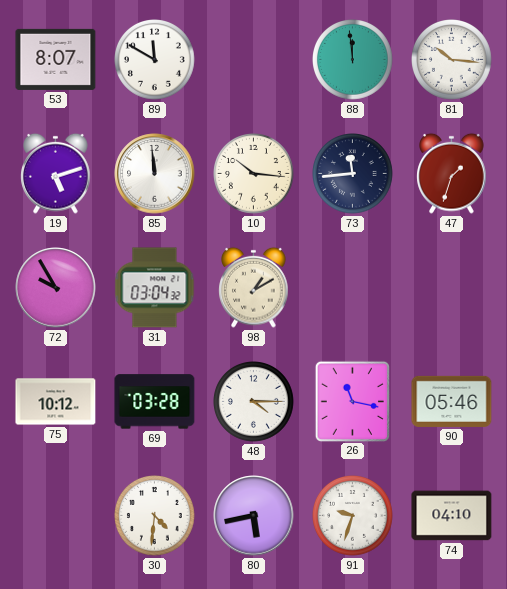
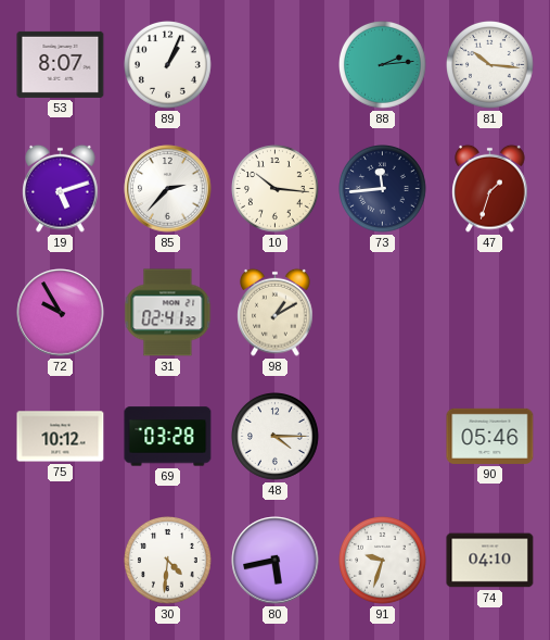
89: 11:50 -> 1:04
88: 11:59 -> 2:14
85: 11:59 -> 2:37
31: 03:04 -> 02:41
26: 11:17 -> none
